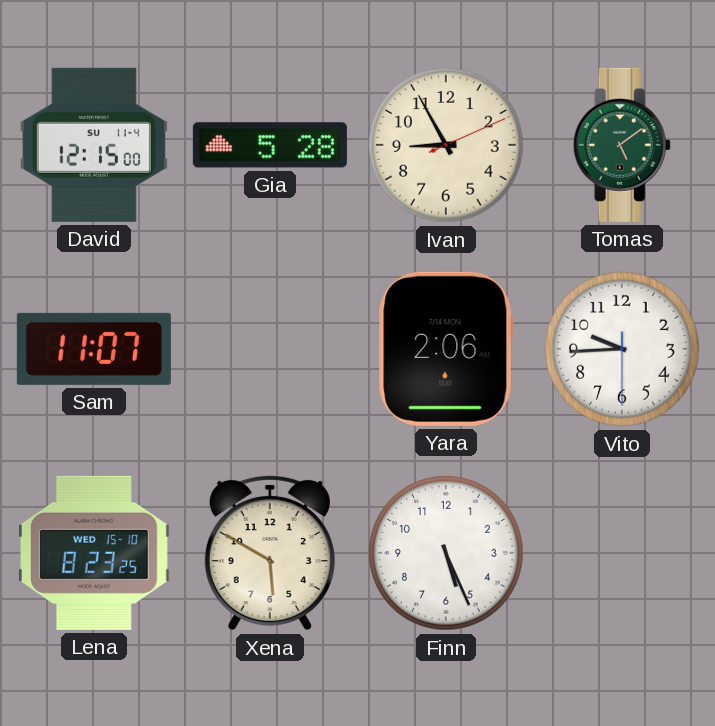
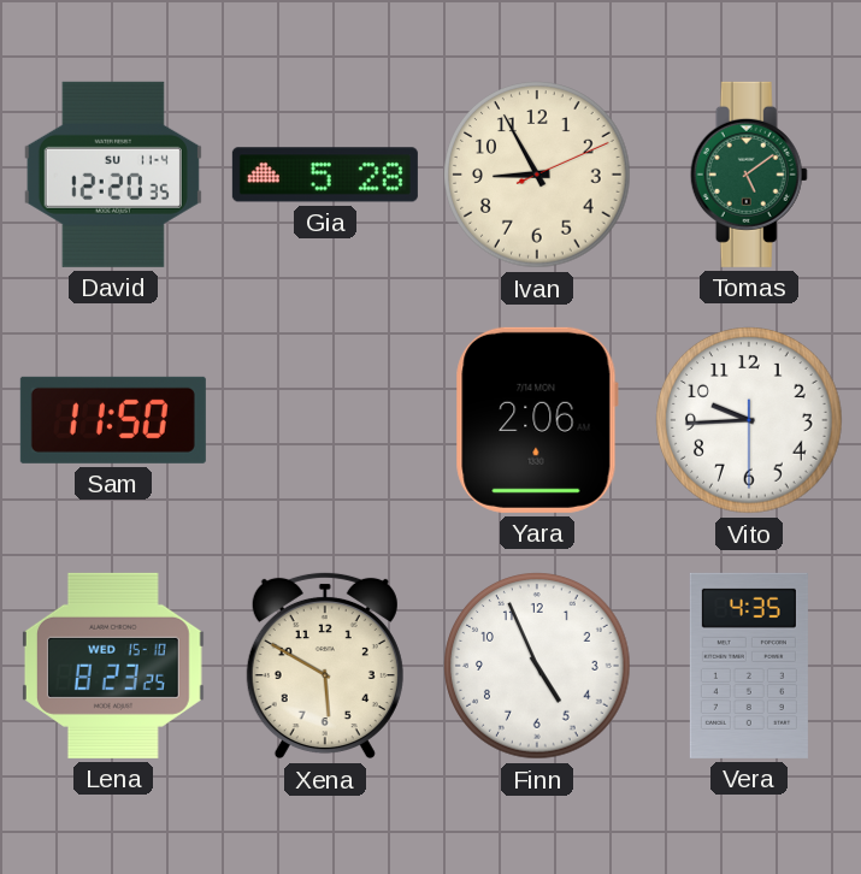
David: 12:15 -> 12:20
Sam: 11:07 -> 11:50
Finn: 5:26 -> 4:56
Vera: none -> 4:35
